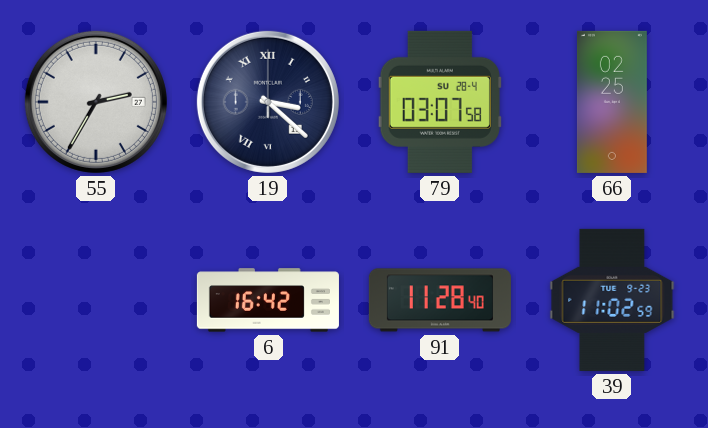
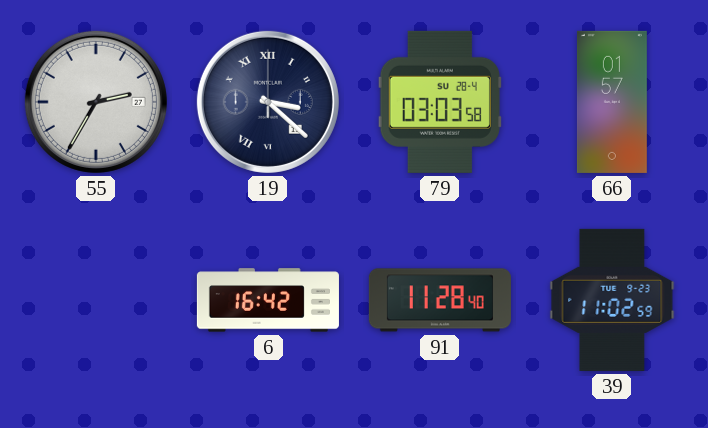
79: 03:07 -> 03:03
66: 02:25 -> 01:57
